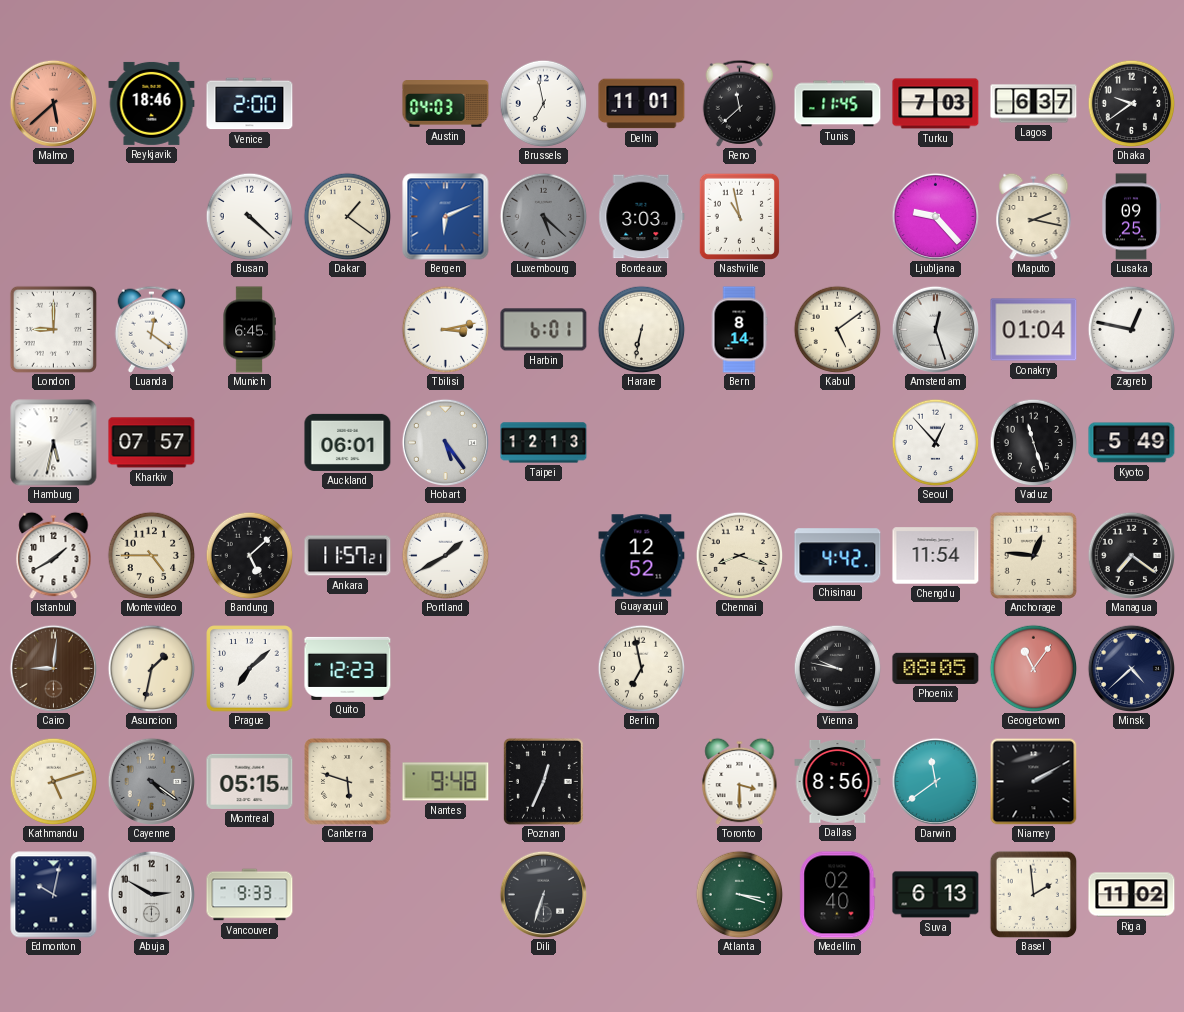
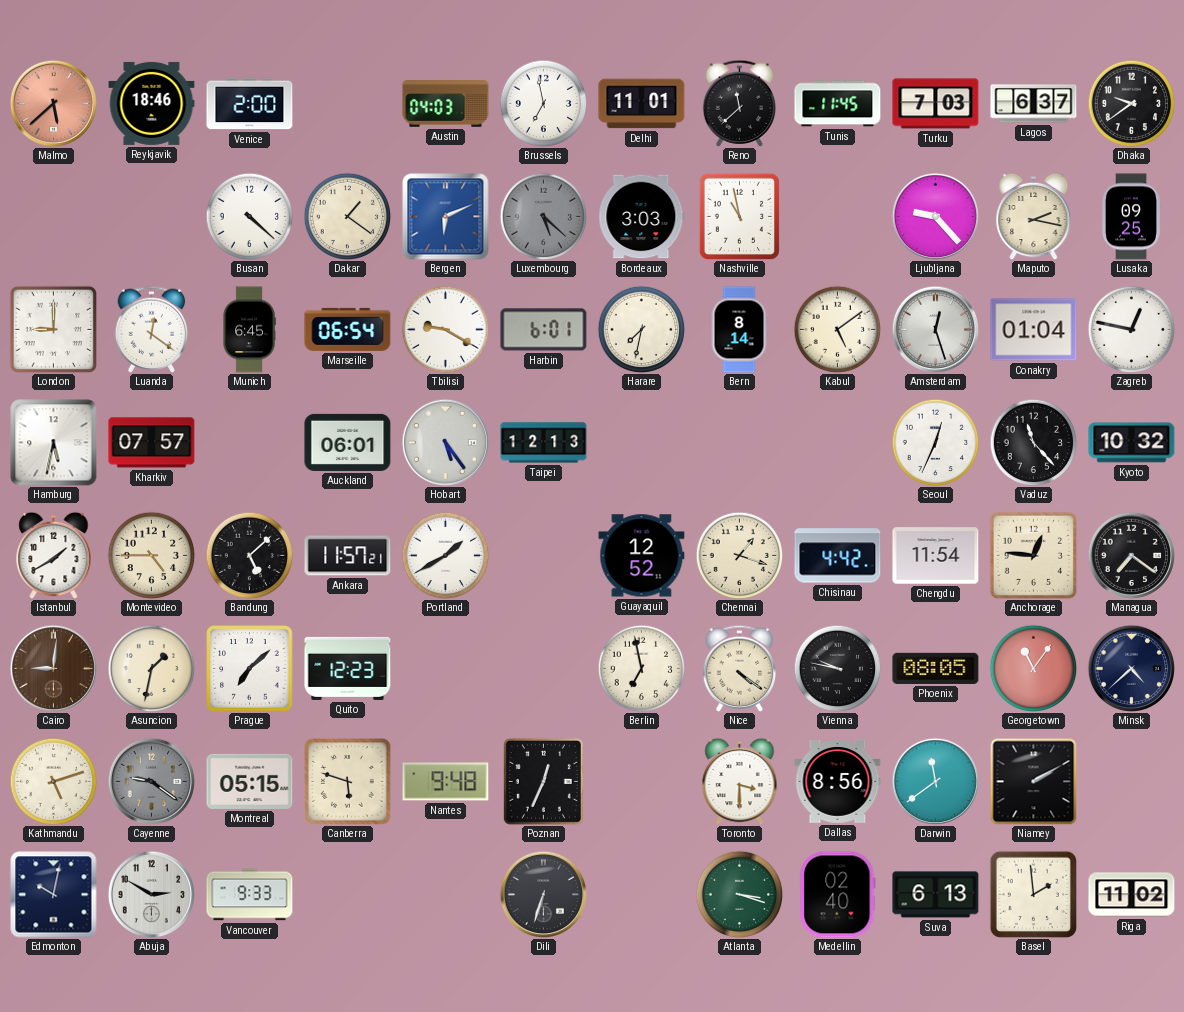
Marseille: none -> 06:54
Tbilisi: 3:13 -> 9:20
Harare: 6:32 -> 7:32
Seoul: 12:53 -> 12:34
Vaduz: 11:27 -> 11:23
Kyoto: 5:49 -> 10:32
Chennai: 8:18 -> 1:18
Nice: none -> 4:21
Cayenne: 4:21 -> 9:21
